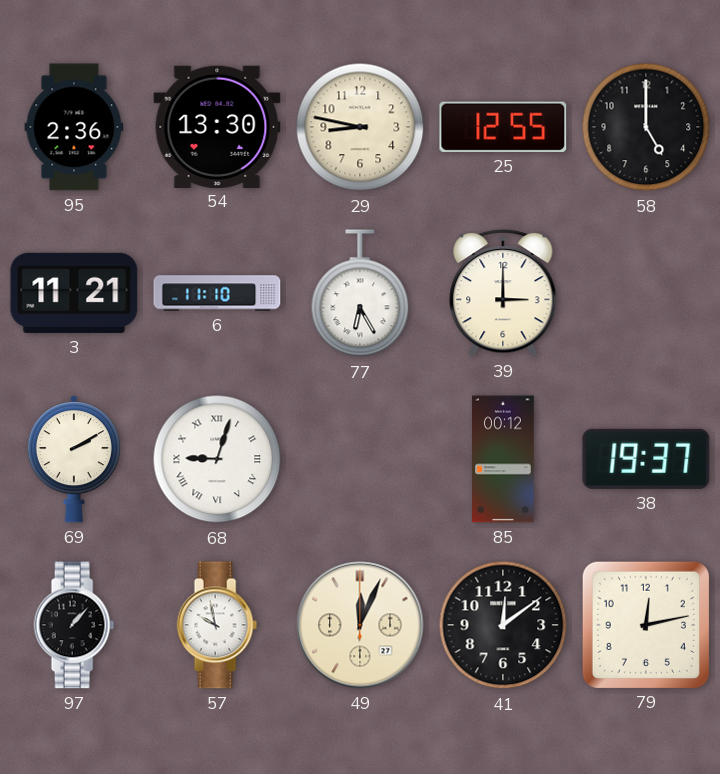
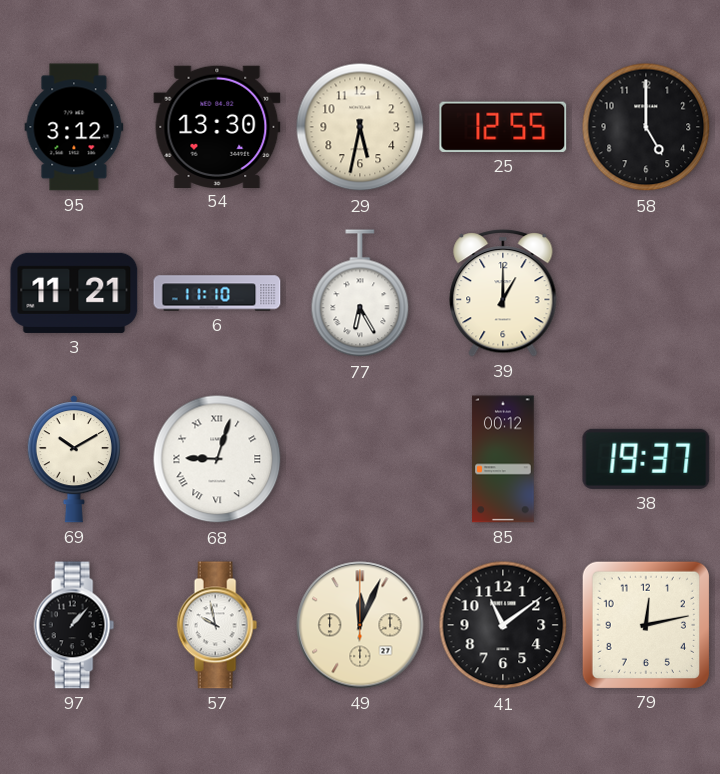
95: 2:36 -> 3:12
29: 8:47 -> 5:32
39: 3:00 -> 1:00
69: 2:10 -> 10:10
41: 12:09 -> 11:09
